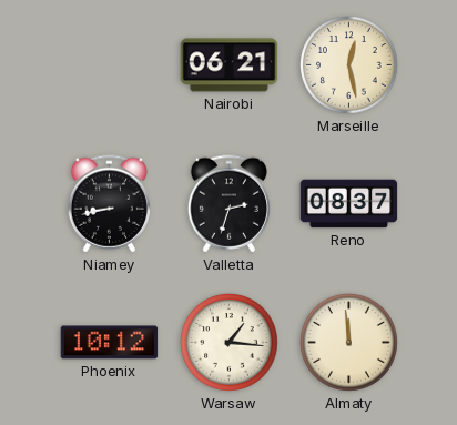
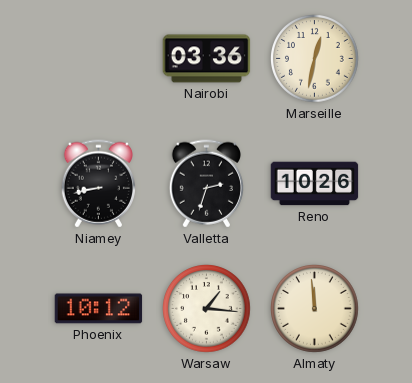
Nairobi: 06:21 -> 03:36
Marseille: 12:28 -> 12:32
Reno: 08:37 -> 10:26
